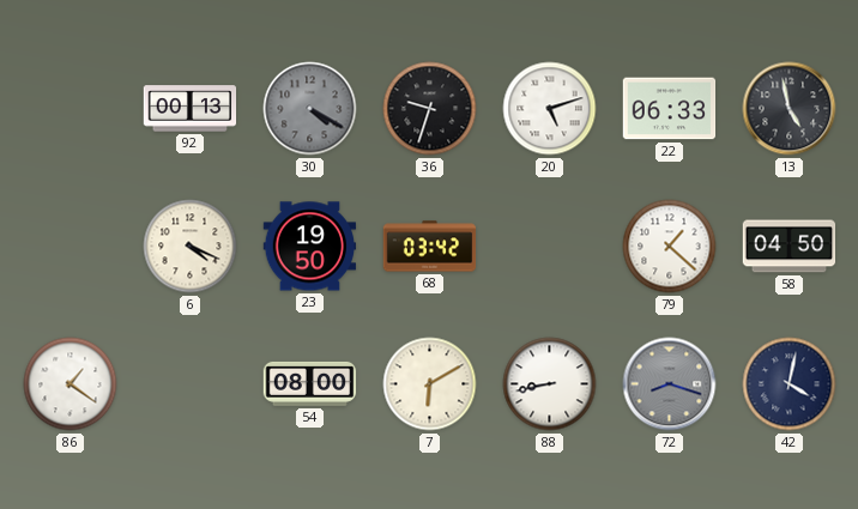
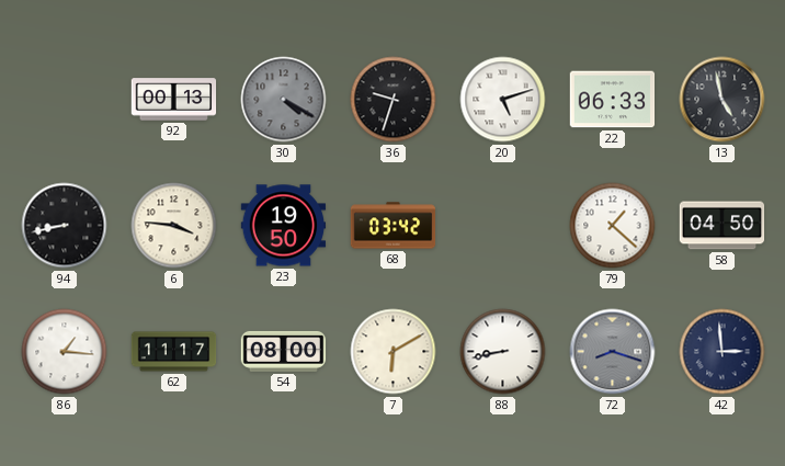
94: none -> 8:43
6: 4:19 -> 3:46
86: 1:21 -> 1:16
62: none -> 11:17
42: 4:02 -> 2:59
